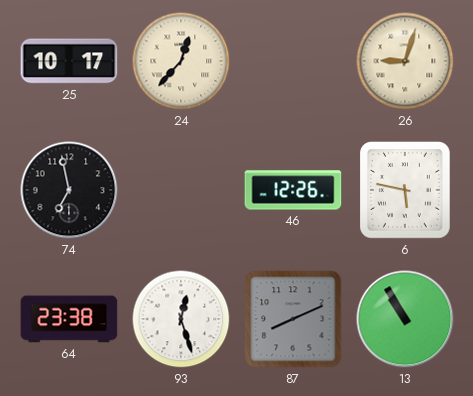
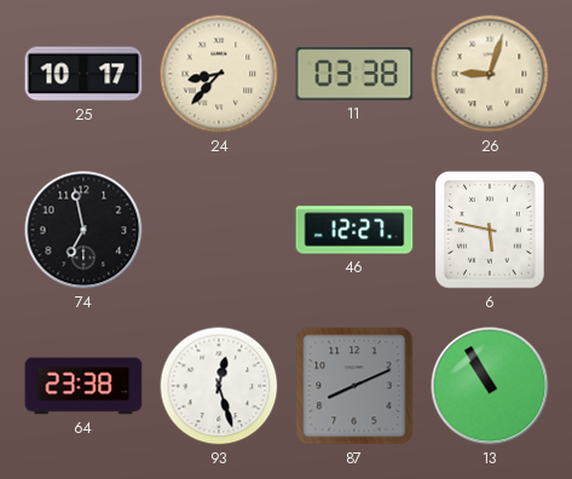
24: 12:37 -> 8:37
11: none -> 03:38
46: 12:26 -> 12:27
